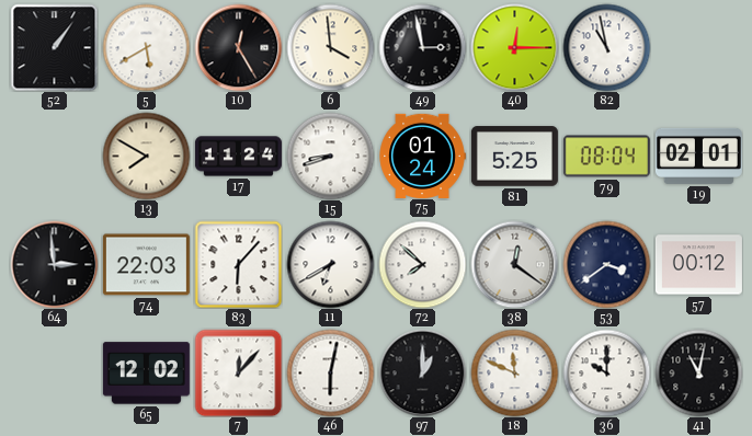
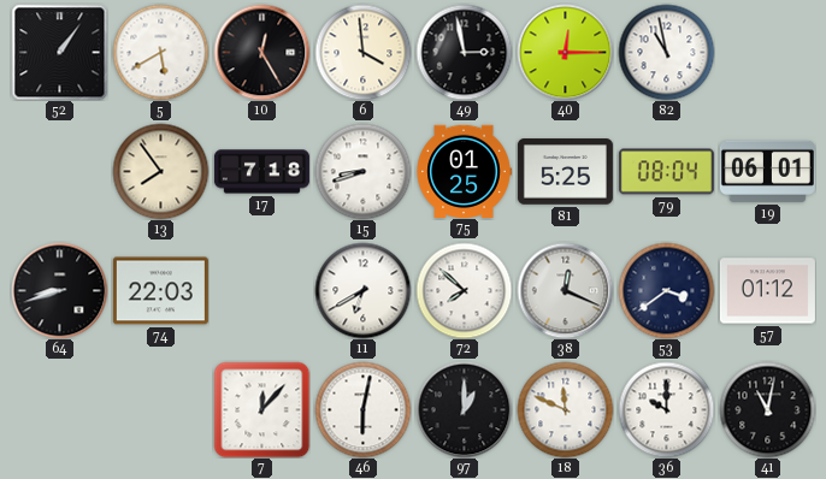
13: 7:50 -> 7:54
17: 11:24 -> 7:18
75: 01:24 -> 01:25
19: 02:01 -> 06:01
64: 2:59 -> 8:42
83: 6:07 -> none
38: 12:21 -> 12:19
57: 00:12 -> 01:12
65: 12:02 -> none
